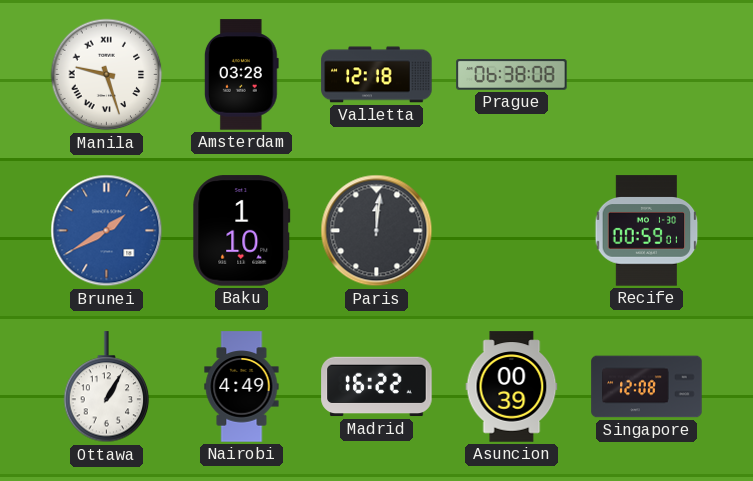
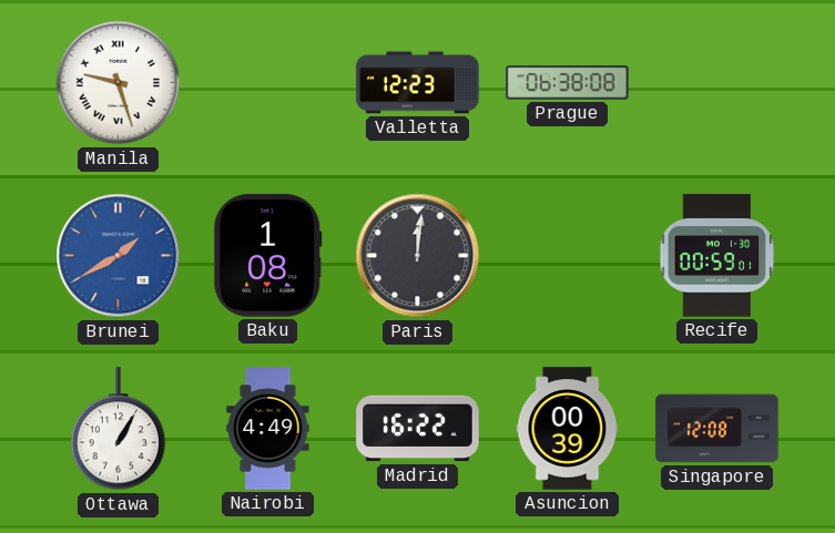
Amsterdam: 03:28 -> none
Valletta: 12:18 -> 12:23
Baku: 1:10 -> 1:08
